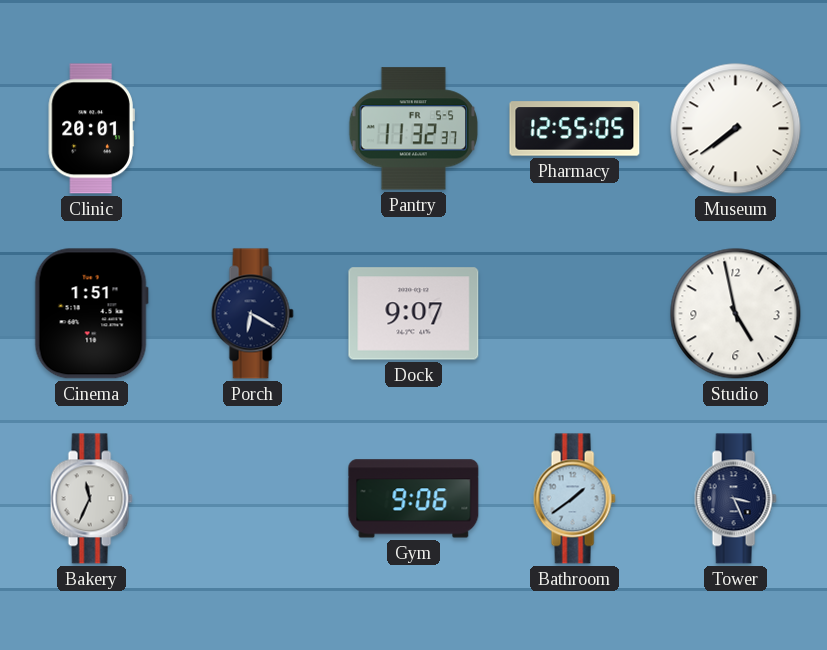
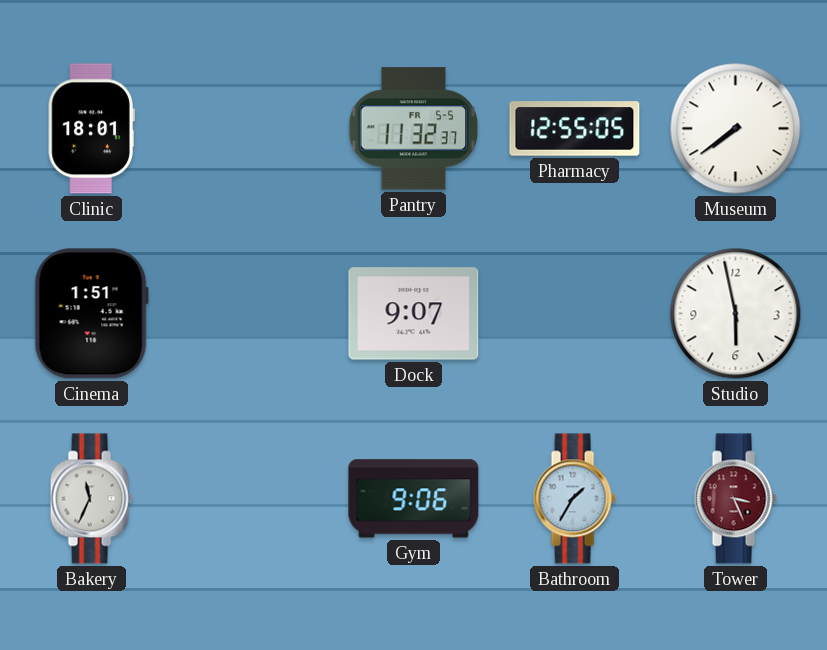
Clinic: 20:01 -> 18:01
Porch: 6:20 -> none
Studio: 4:58 -> 5:58
Bathroom: 1:39 -> 1:35
Tower dial: navy -> burgundy
